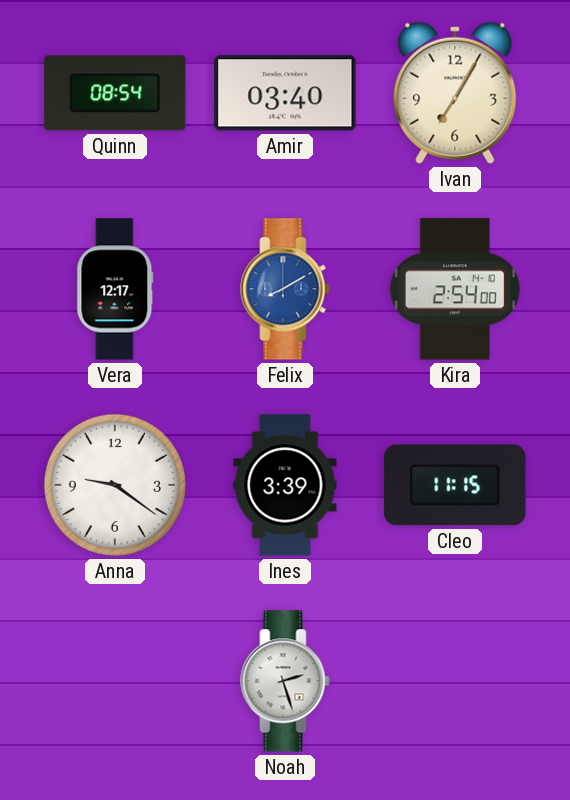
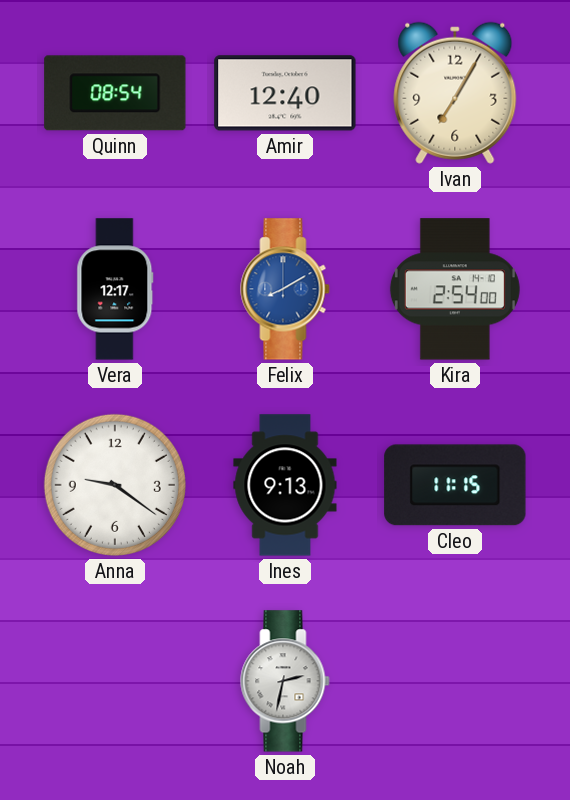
Amir: 03:40 -> 12:40
Ines: 3:39 -> 9:13
Noah: 2:27 -> 2:32
